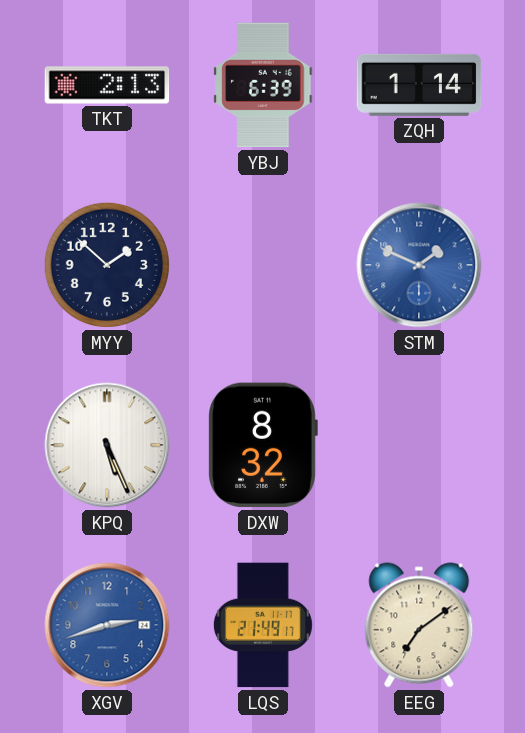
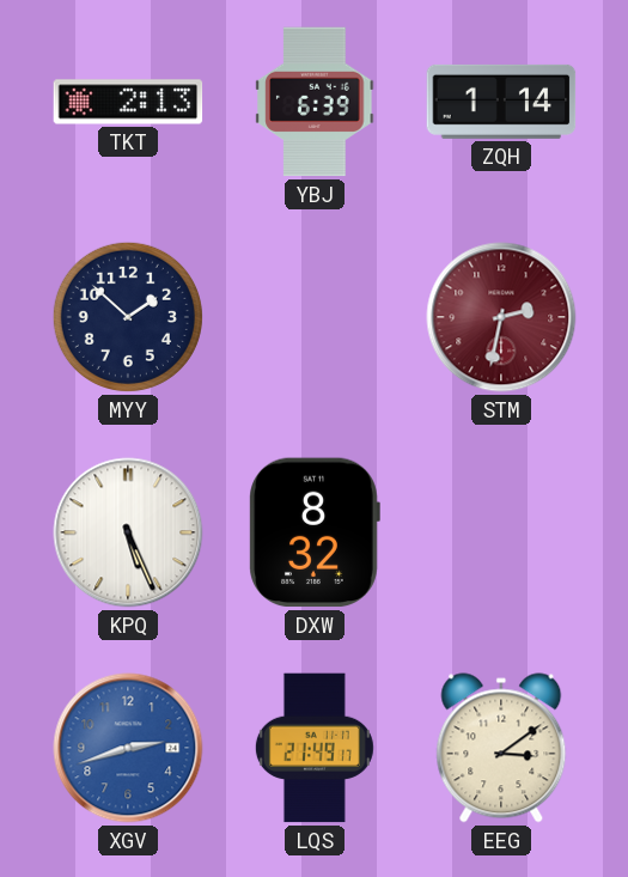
STM: 1:49 -> 2:32
STM dial: blue -> burgundy
EEG: 7:09 -> 3:09
